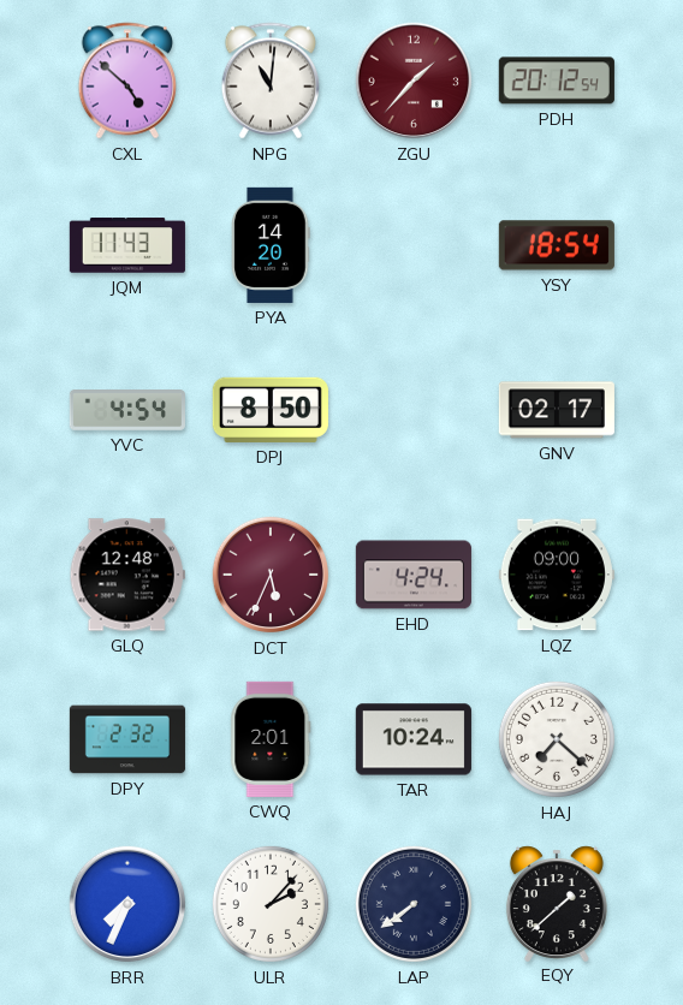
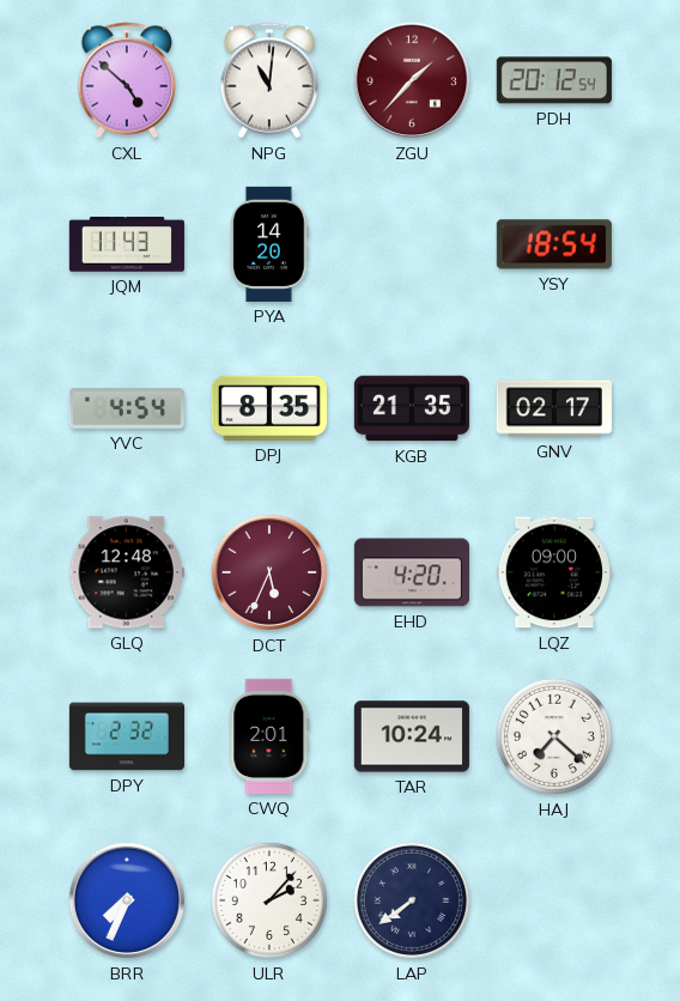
DPJ: 8:50 -> 8:35
KGB: none -> 21:35
EHD: 4:24 -> 4:20
EQY: 1:38 -> none
